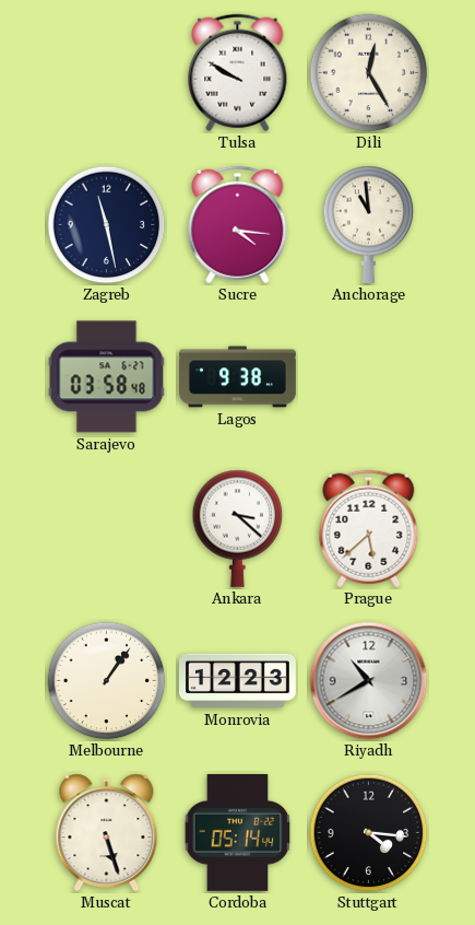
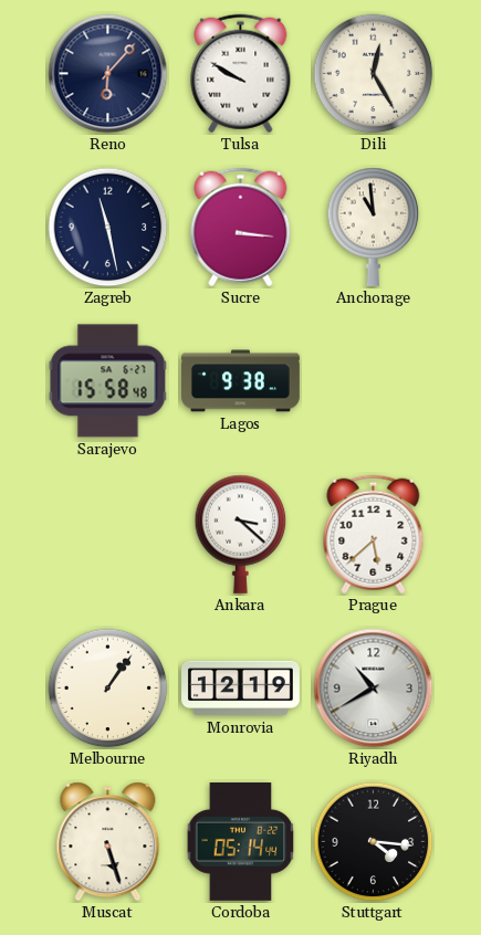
Reno: none -> 6:07
Sucre: 4:16 -> 3:16
Sarajevo: 03:58 -> 15:58
Monrovia: 12:23 -> 12:19
